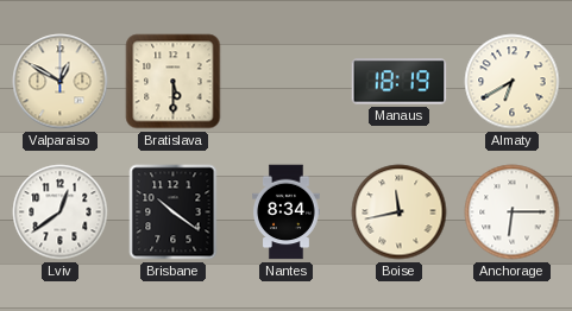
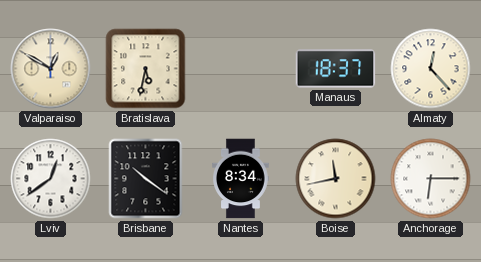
Bratislava: 5:30 -> 5:32
Manaus: 18:19 -> 18:37
Almaty: 6:40 -> 12:23
